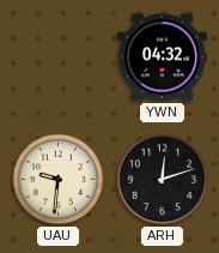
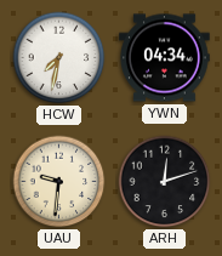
HCW: none -> 7:32
YWN: 04:32 -> 04:34
